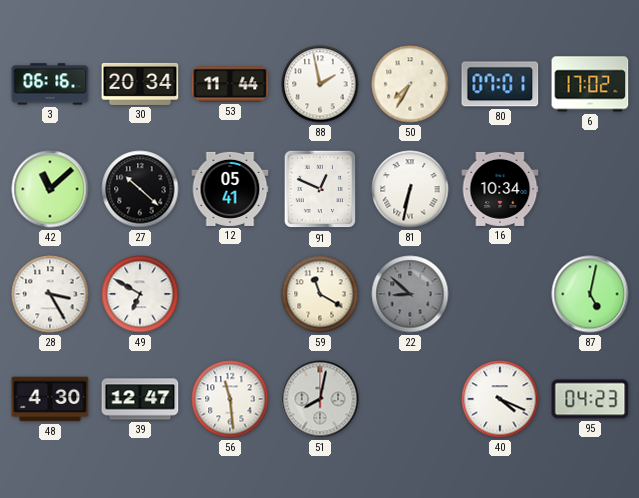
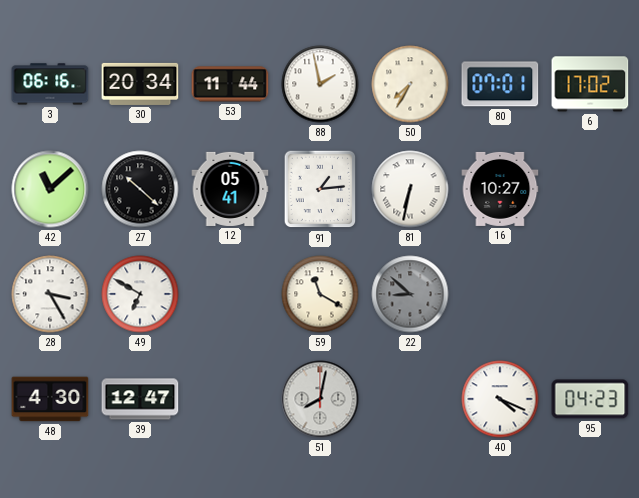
91: 12:49 -> 1:14
16: 10:34 -> 10:27
87: 5:02 -> none
56: 11:29 -> none
